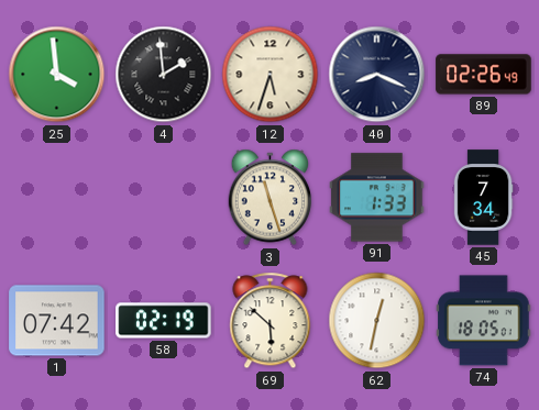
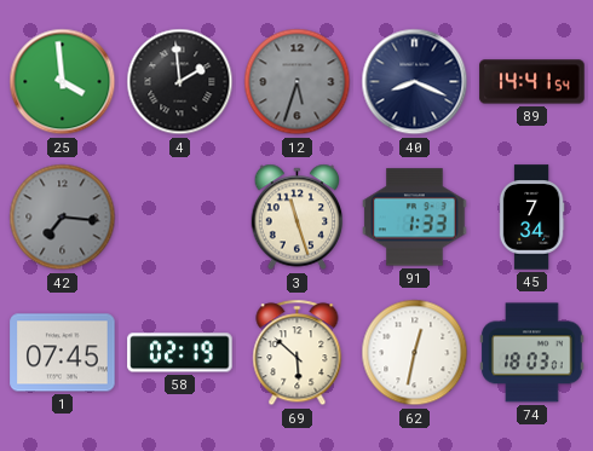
12 dial: cream -> grey
89: 02:26 -> 14:41
42: none -> 7:16
1: 07:42 -> 07:45
74: 18:05 -> 18:03
